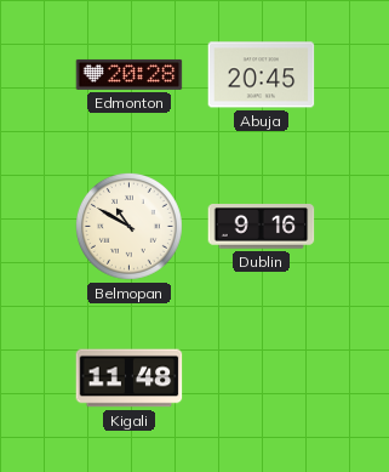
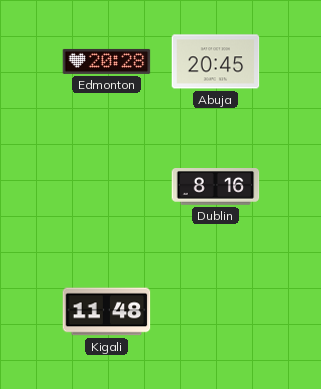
Belmopan: 10:50 -> none
Dublin: 9:16 -> 8:16
